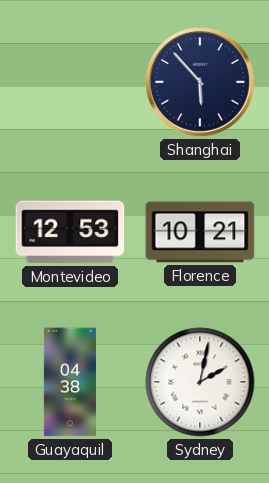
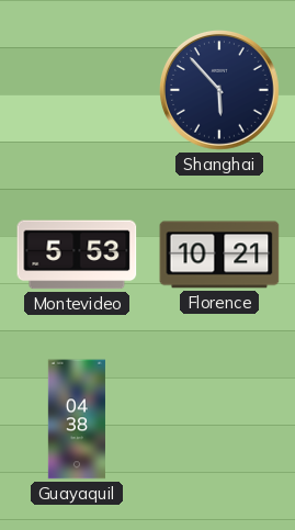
Montevideo: 12:53 -> 5:53
Sydney: 2:02 -> none
